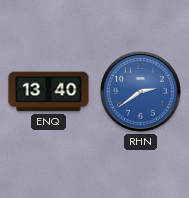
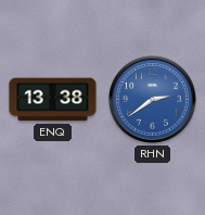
ENQ: 13:40 -> 13:38
